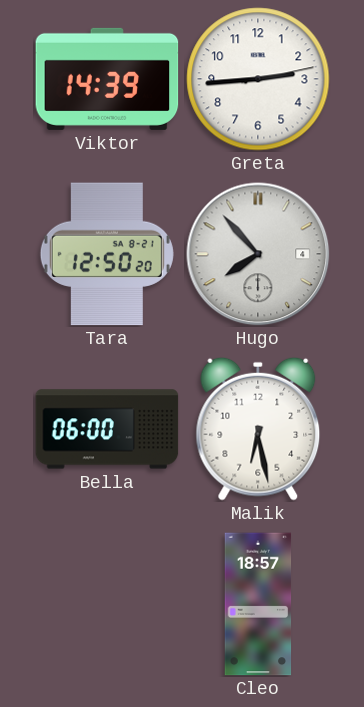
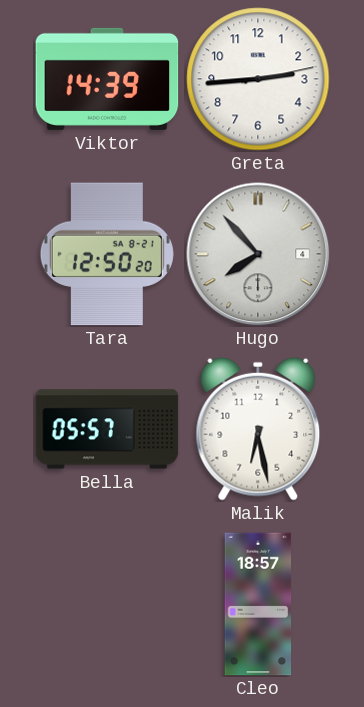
Bella: 06:00 -> 05:57
